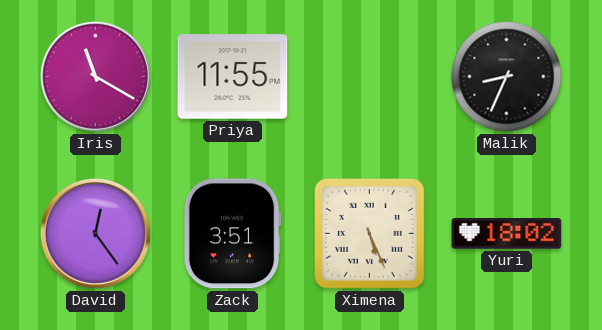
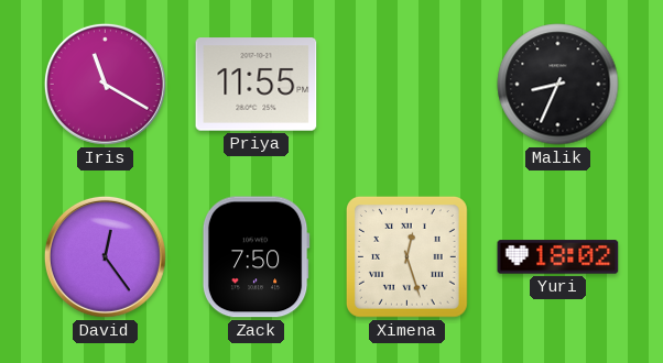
Zack: 3:51 -> 7:50
Ximena: 5:26 -> 12:27
